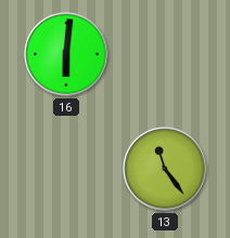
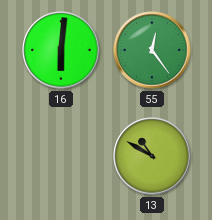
55: none -> 12:24
13: 11:24 -> 10:50
